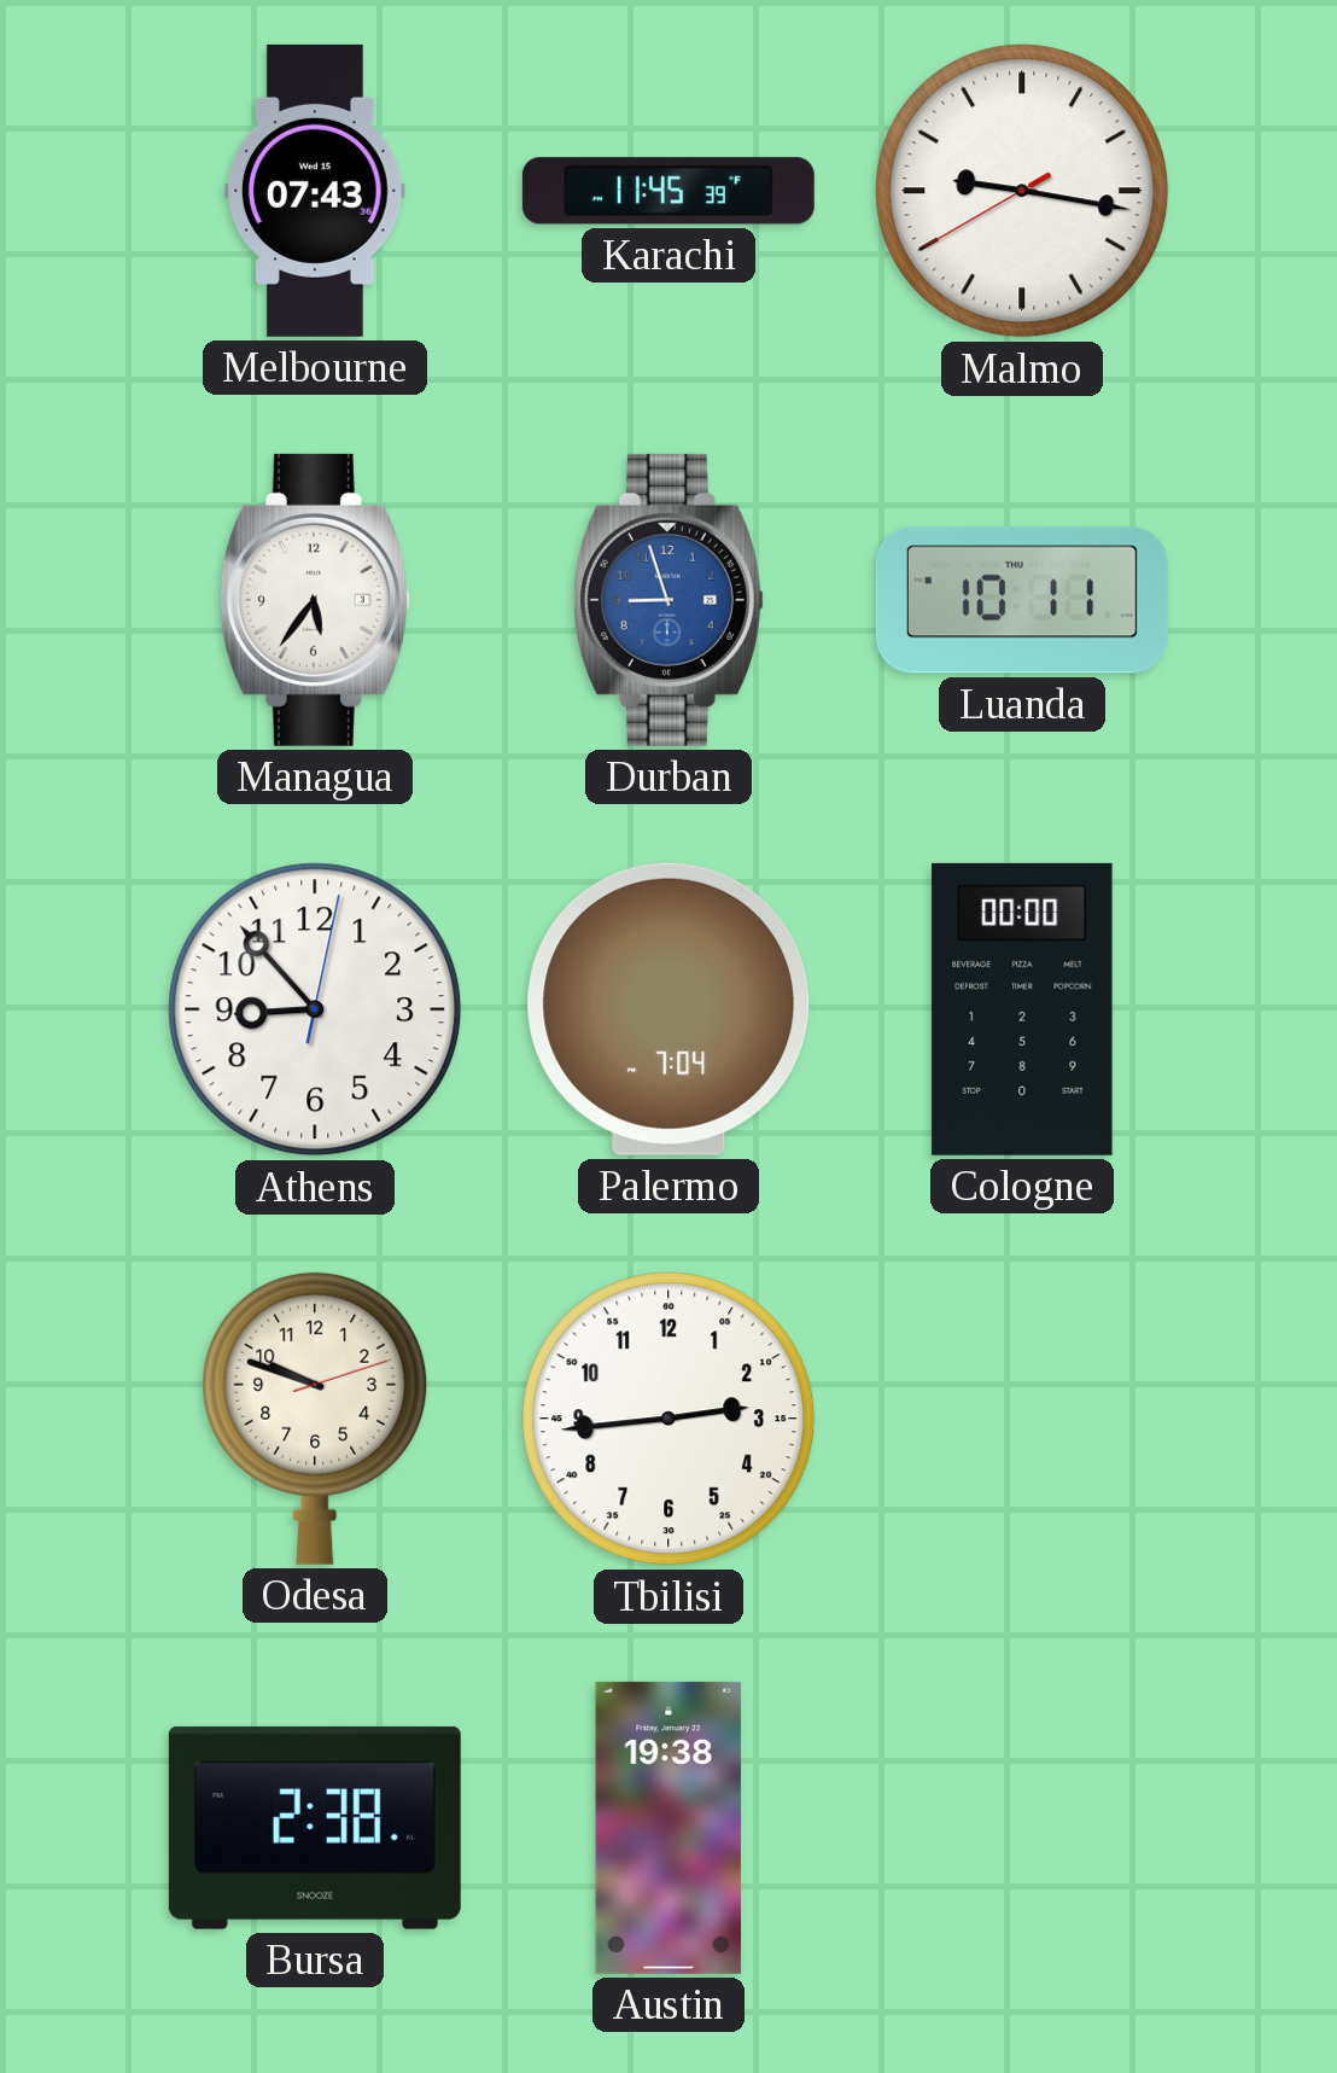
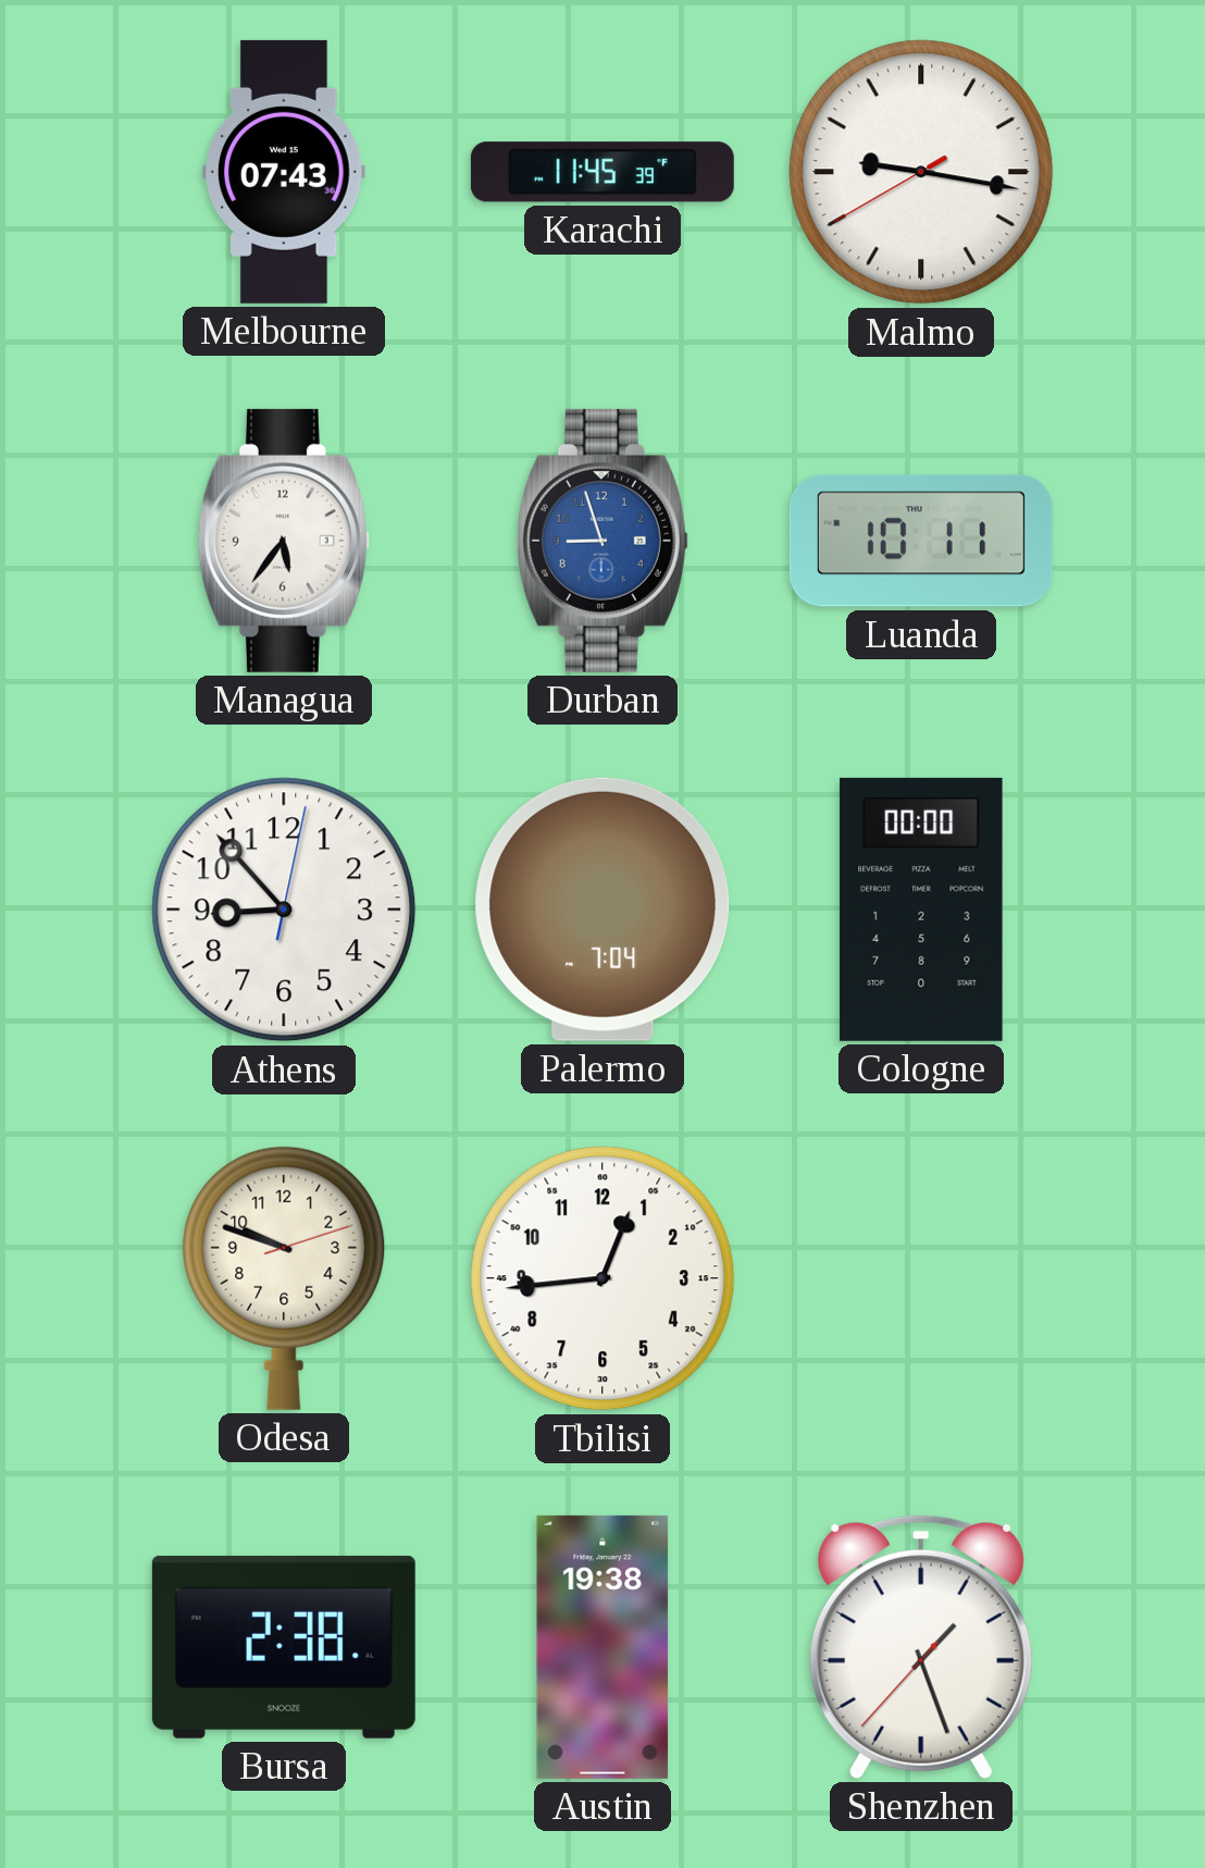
Tbilisi: 2:44 -> 12:44
Shenzhen: none -> 1:26
